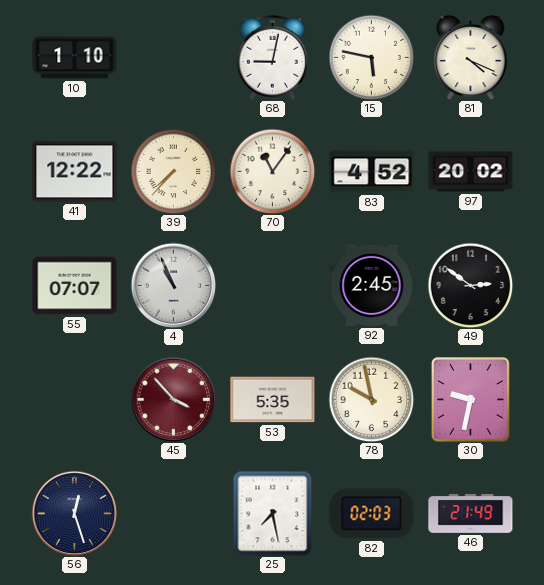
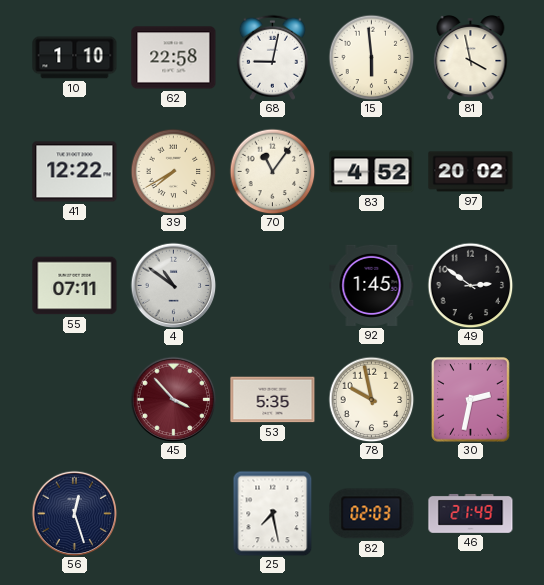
62: none -> 22:58
15: 5:47 -> 5:59
81: 4:19 -> 3:58
39: 7:37 -> 7:40
55: 07:07 -> 07:11
4: 10:56 -> 10:51
92: 2:45 -> 1:45
30: 9:32 -> 2:32
